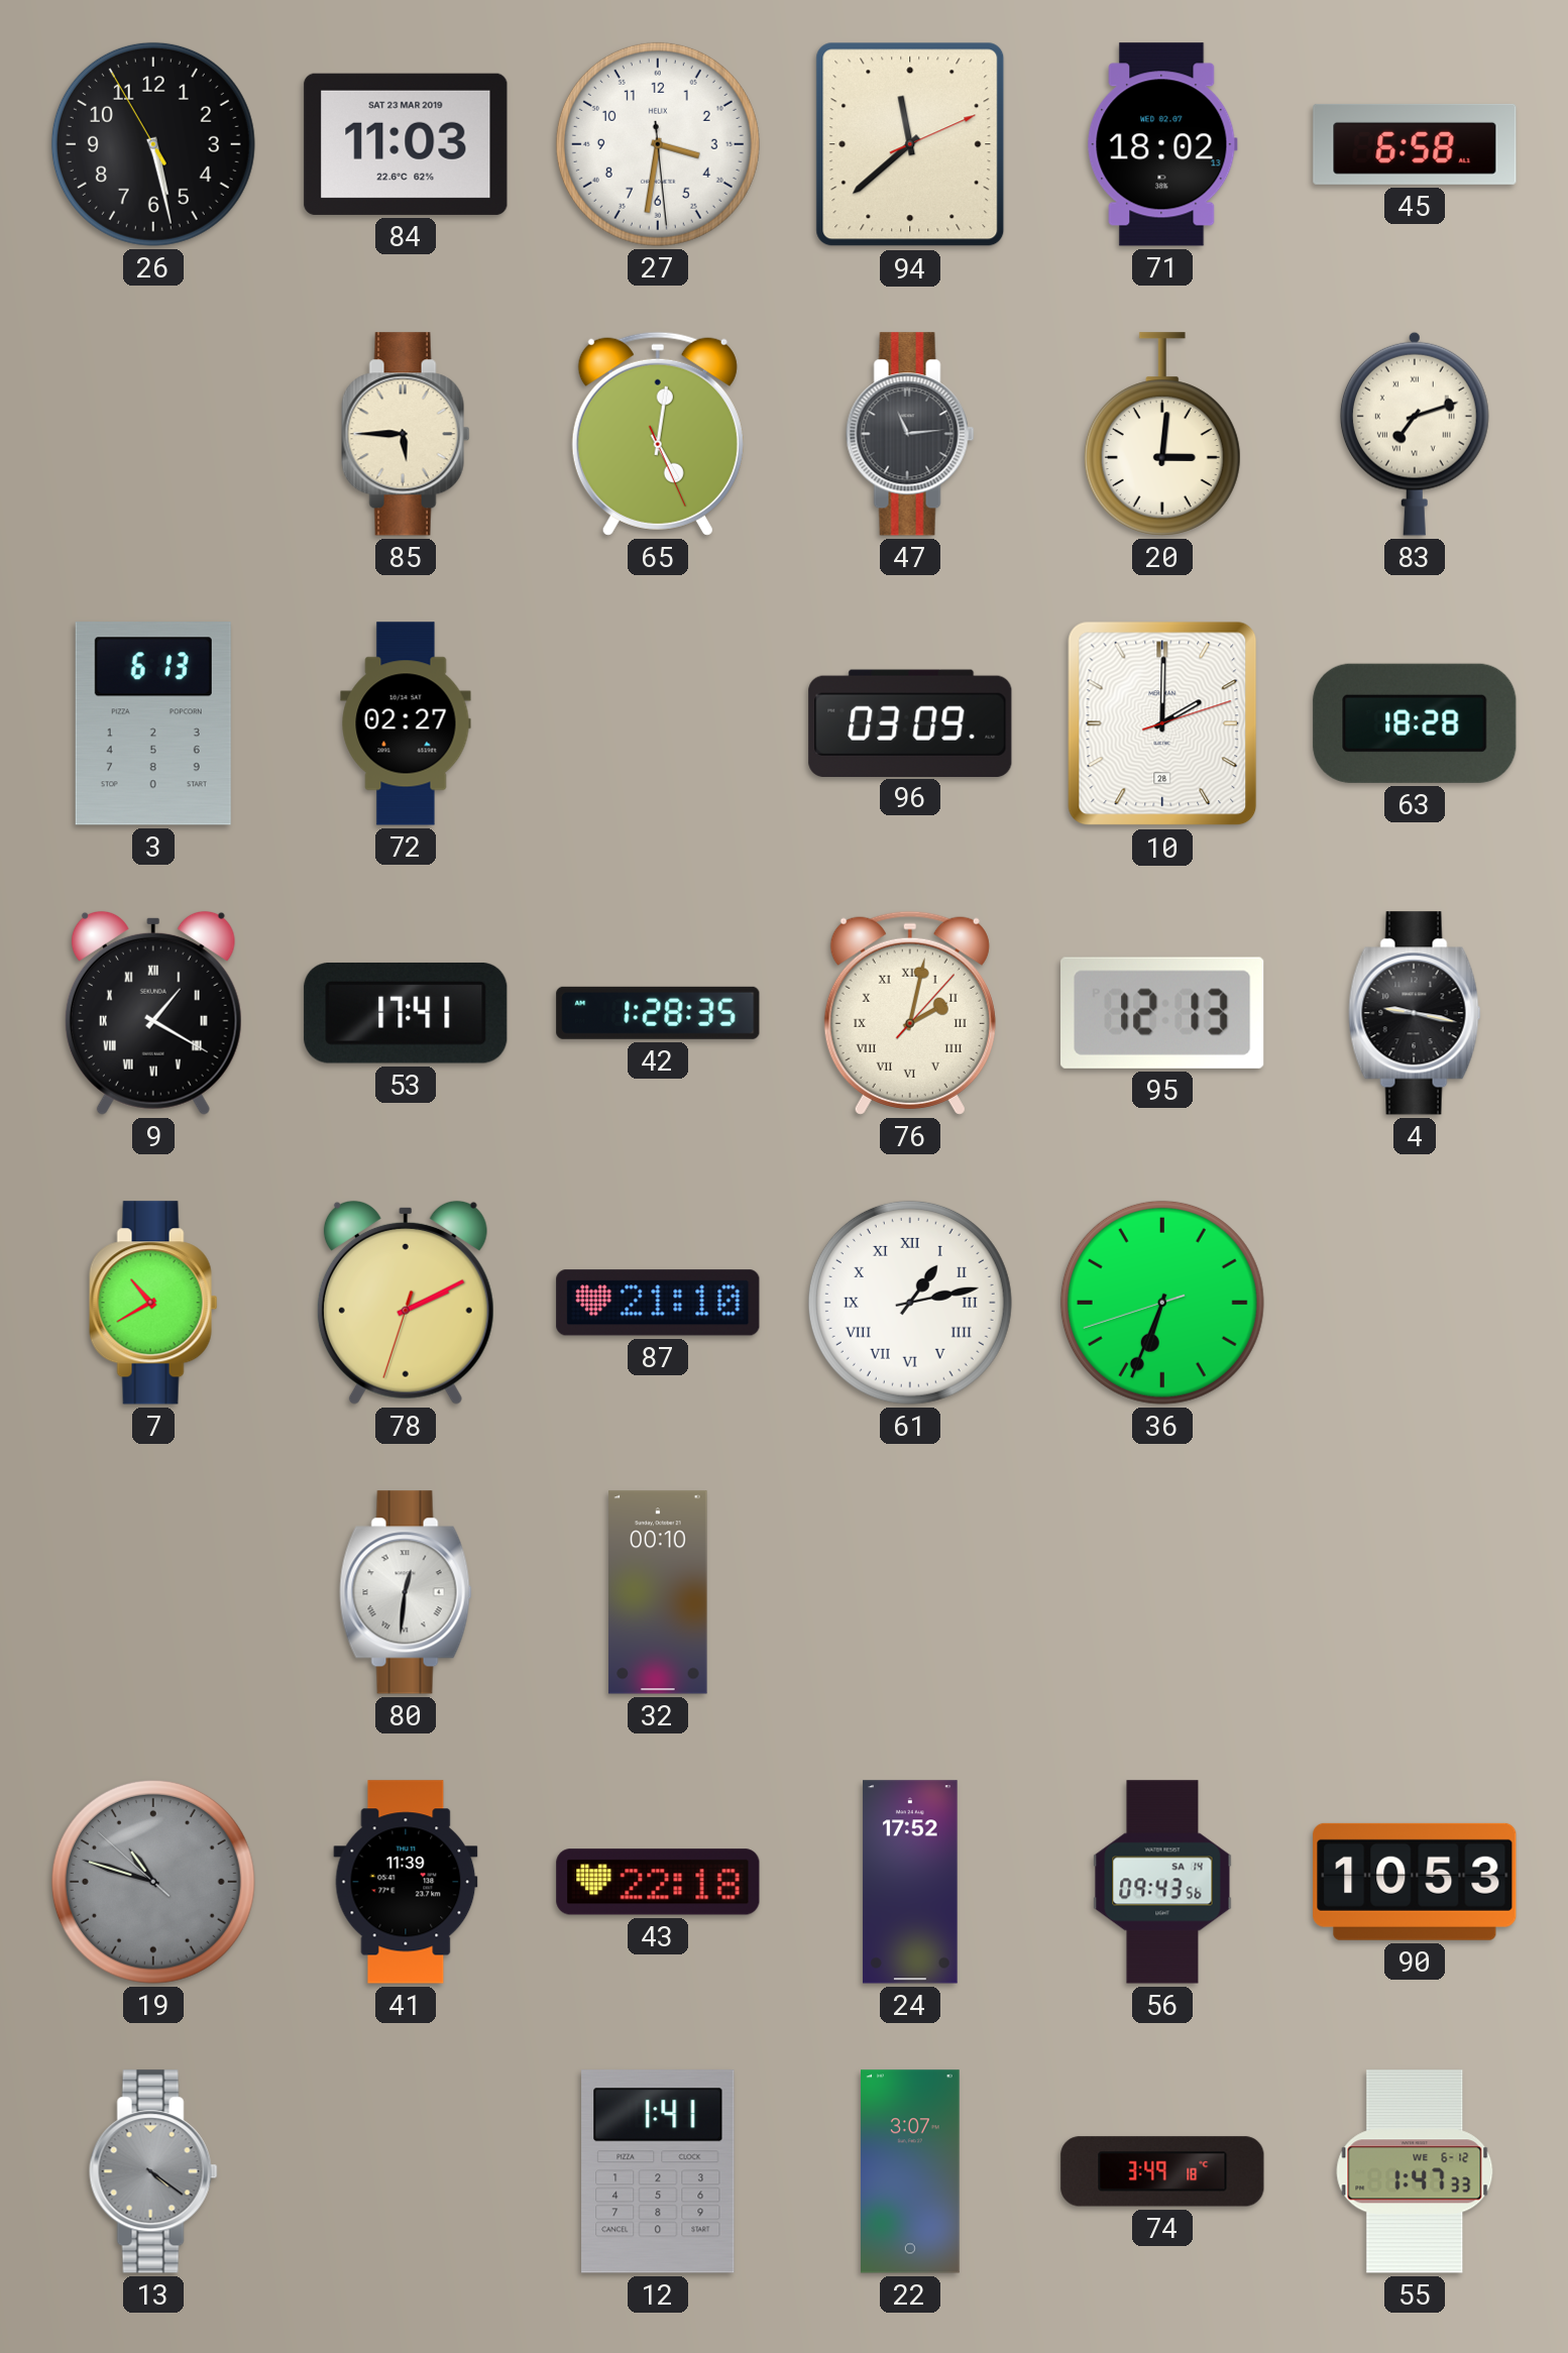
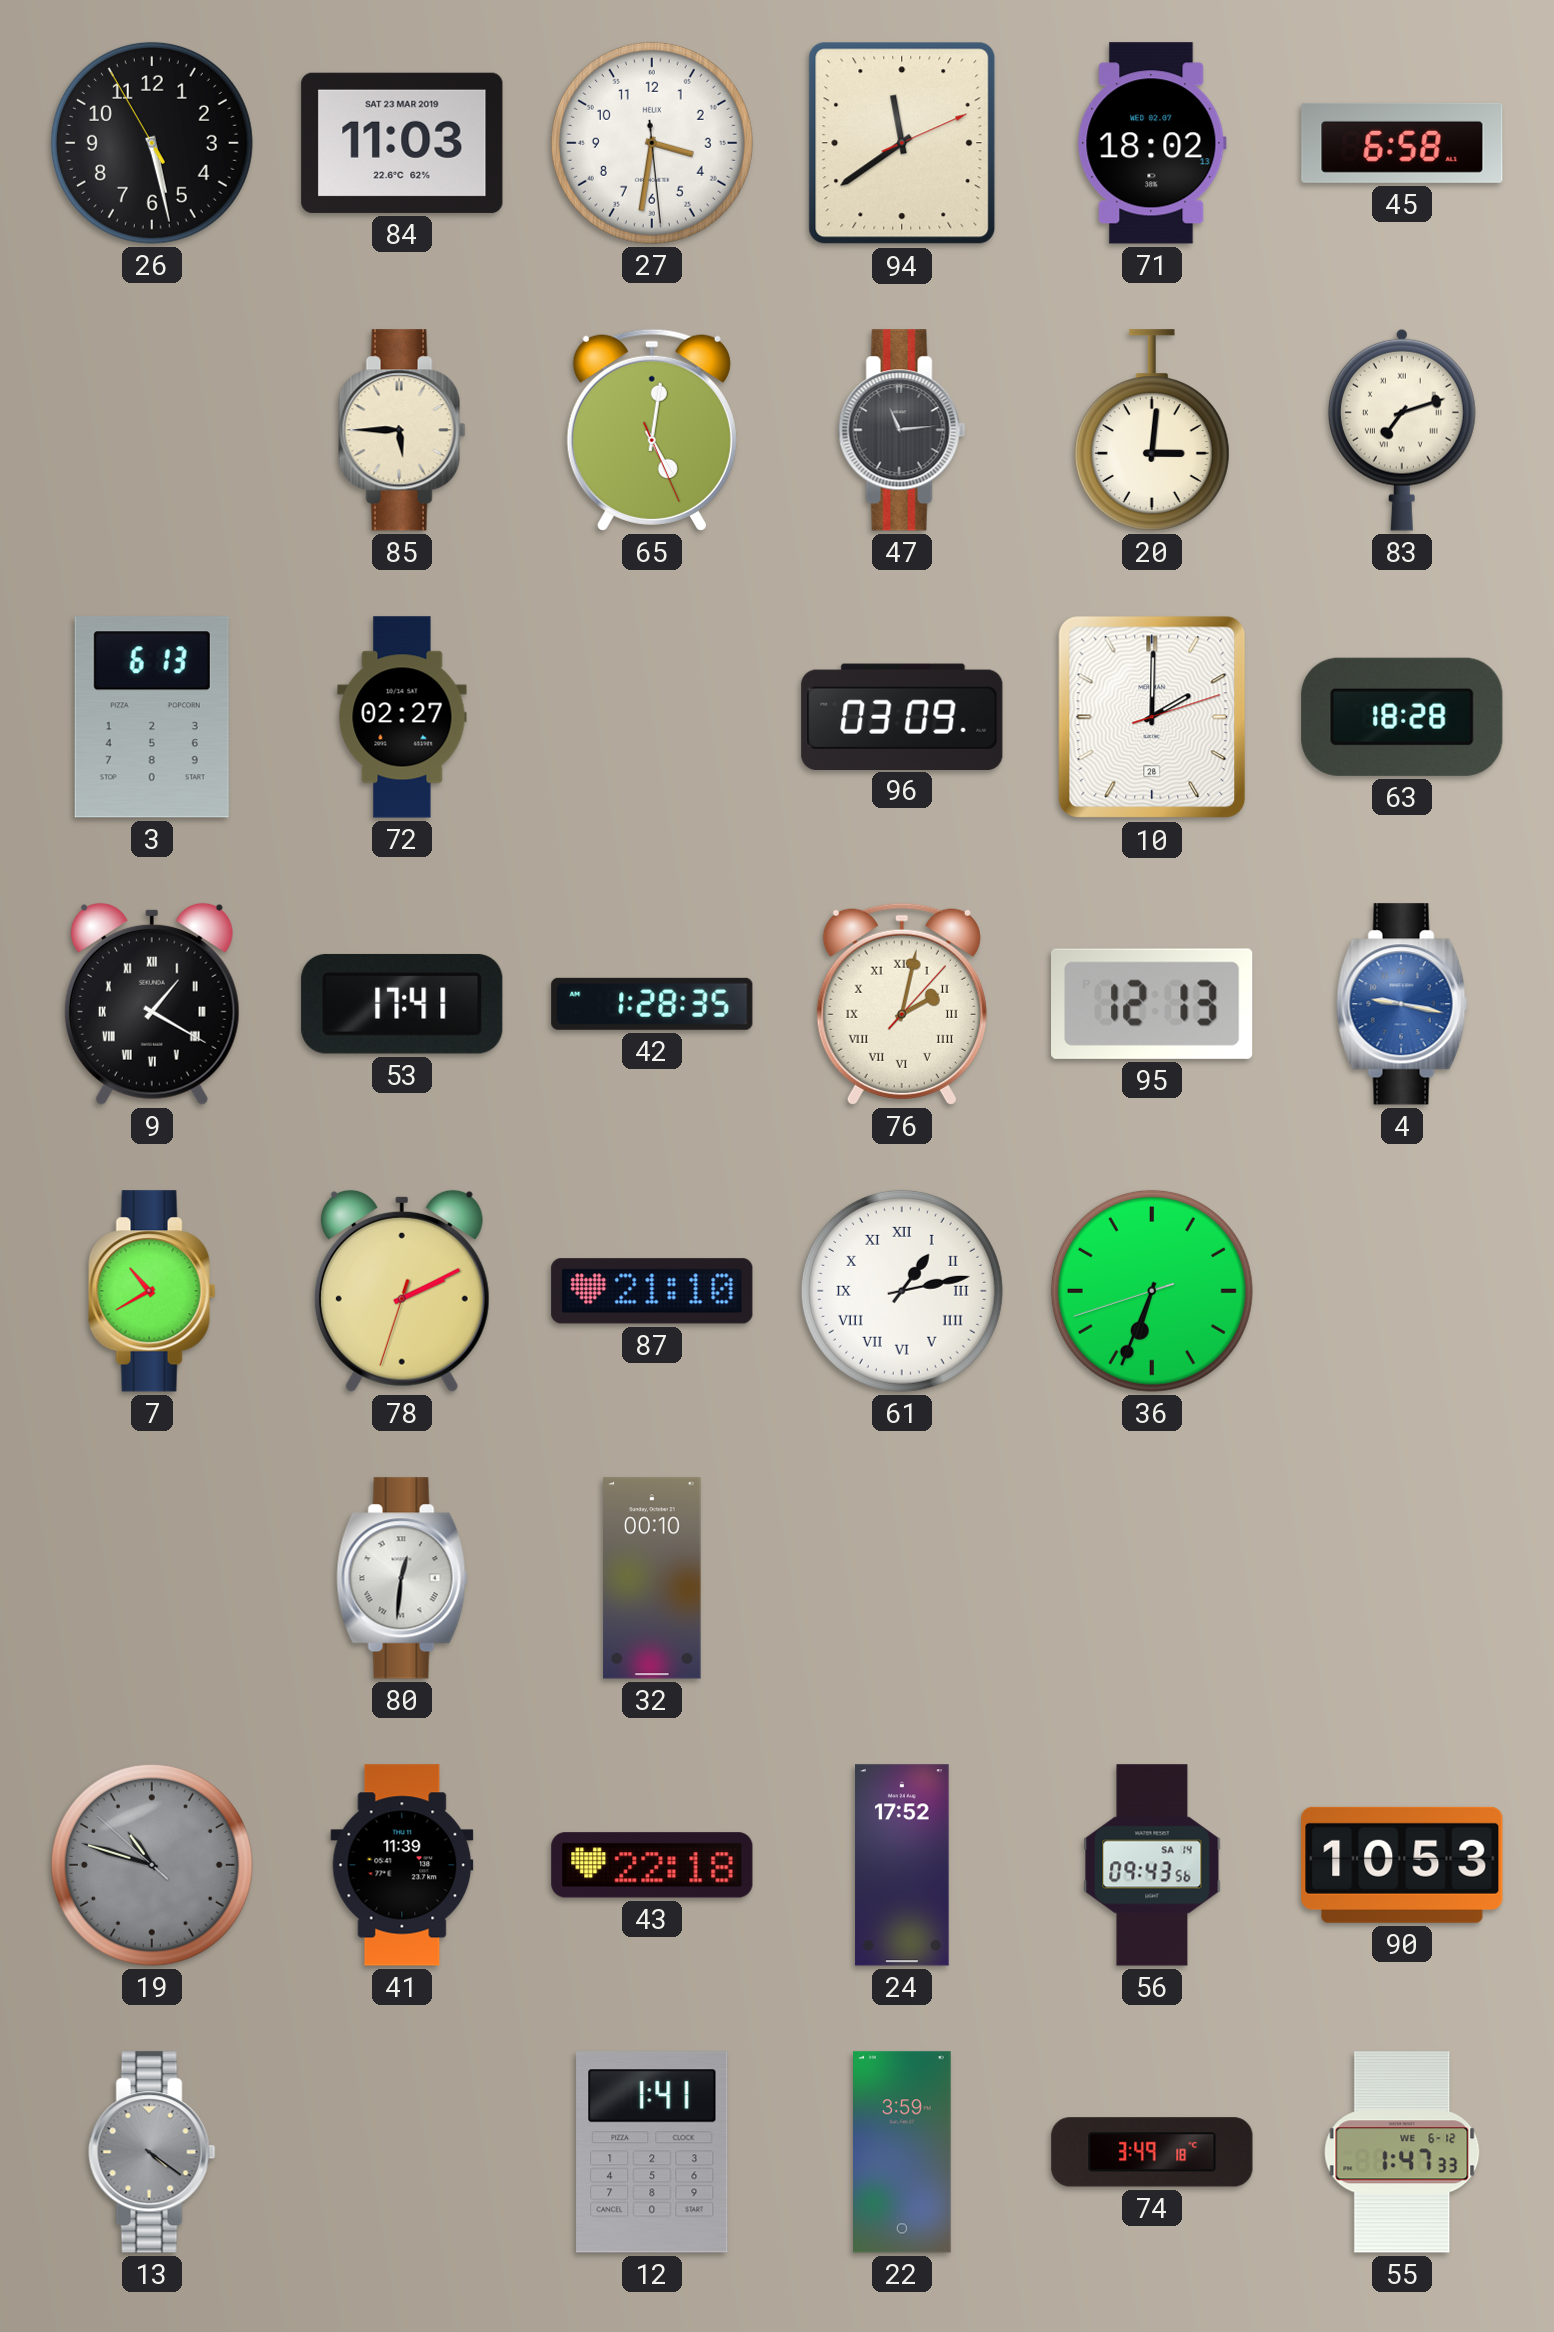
94: 11:38 -> 11:39
4 dial: black -> blue
22: 3:07 -> 3:59
